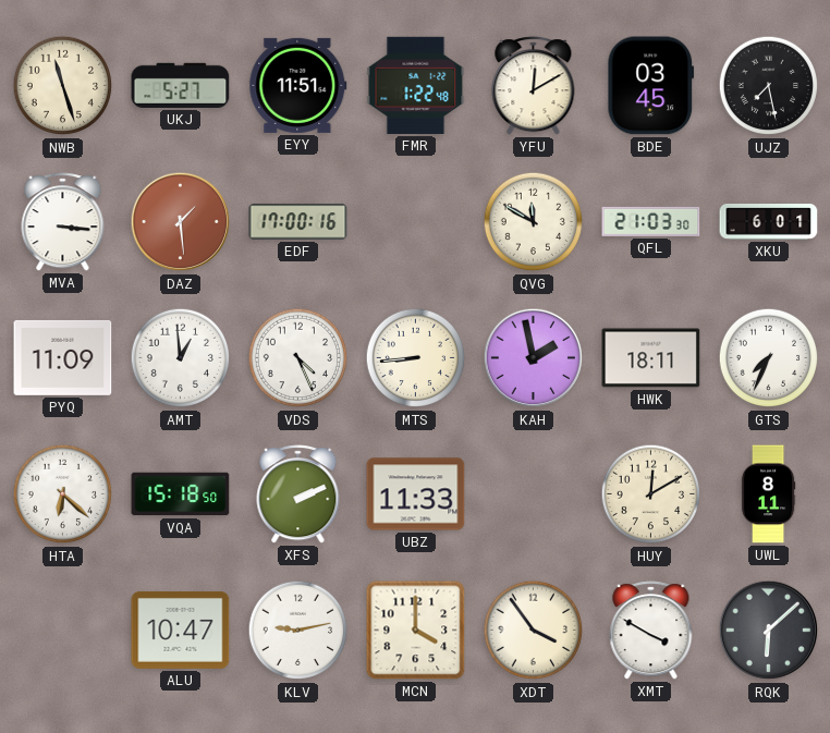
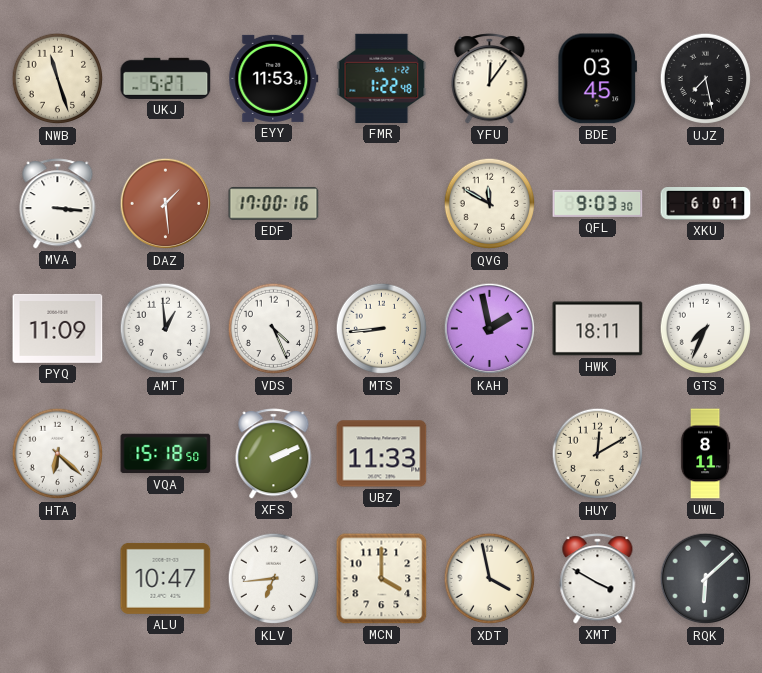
EYY: 11:51 -> 11:53
YFU: 12:10 -> 12:06
QFL: 21:03 -> 9:03
KLV: 9:13 -> 6:44
XDT: 3:54 -> 3:58
